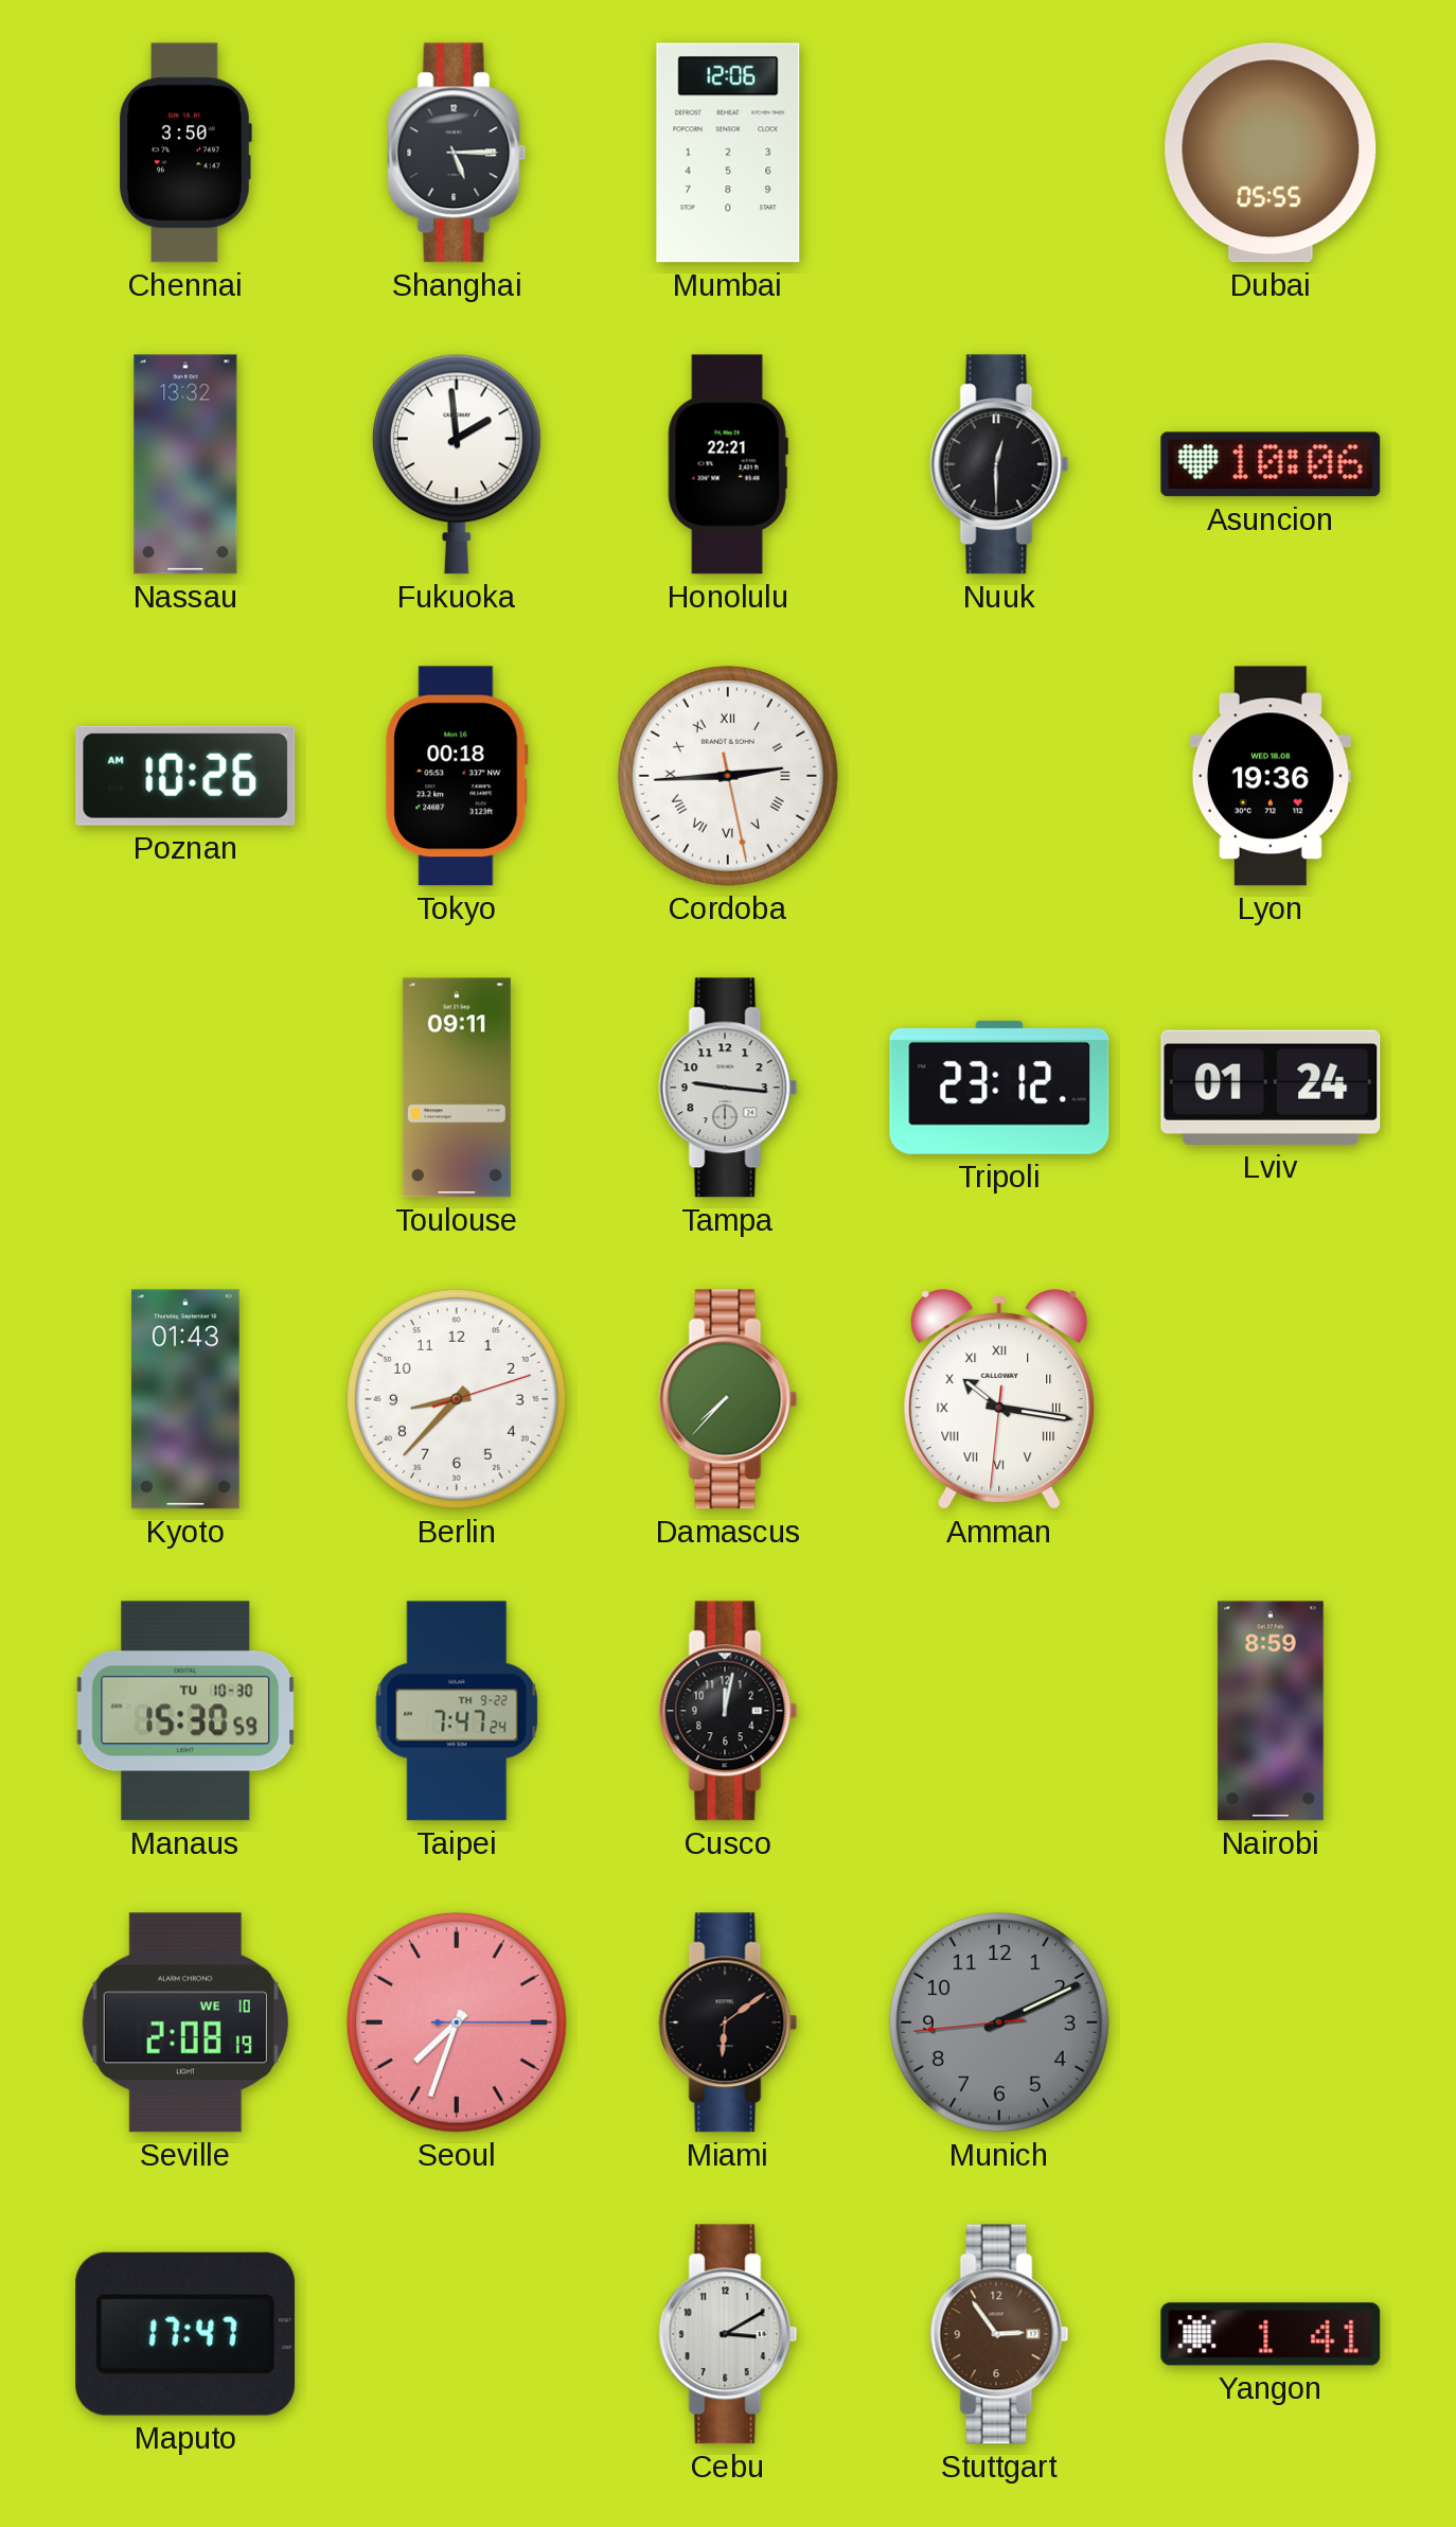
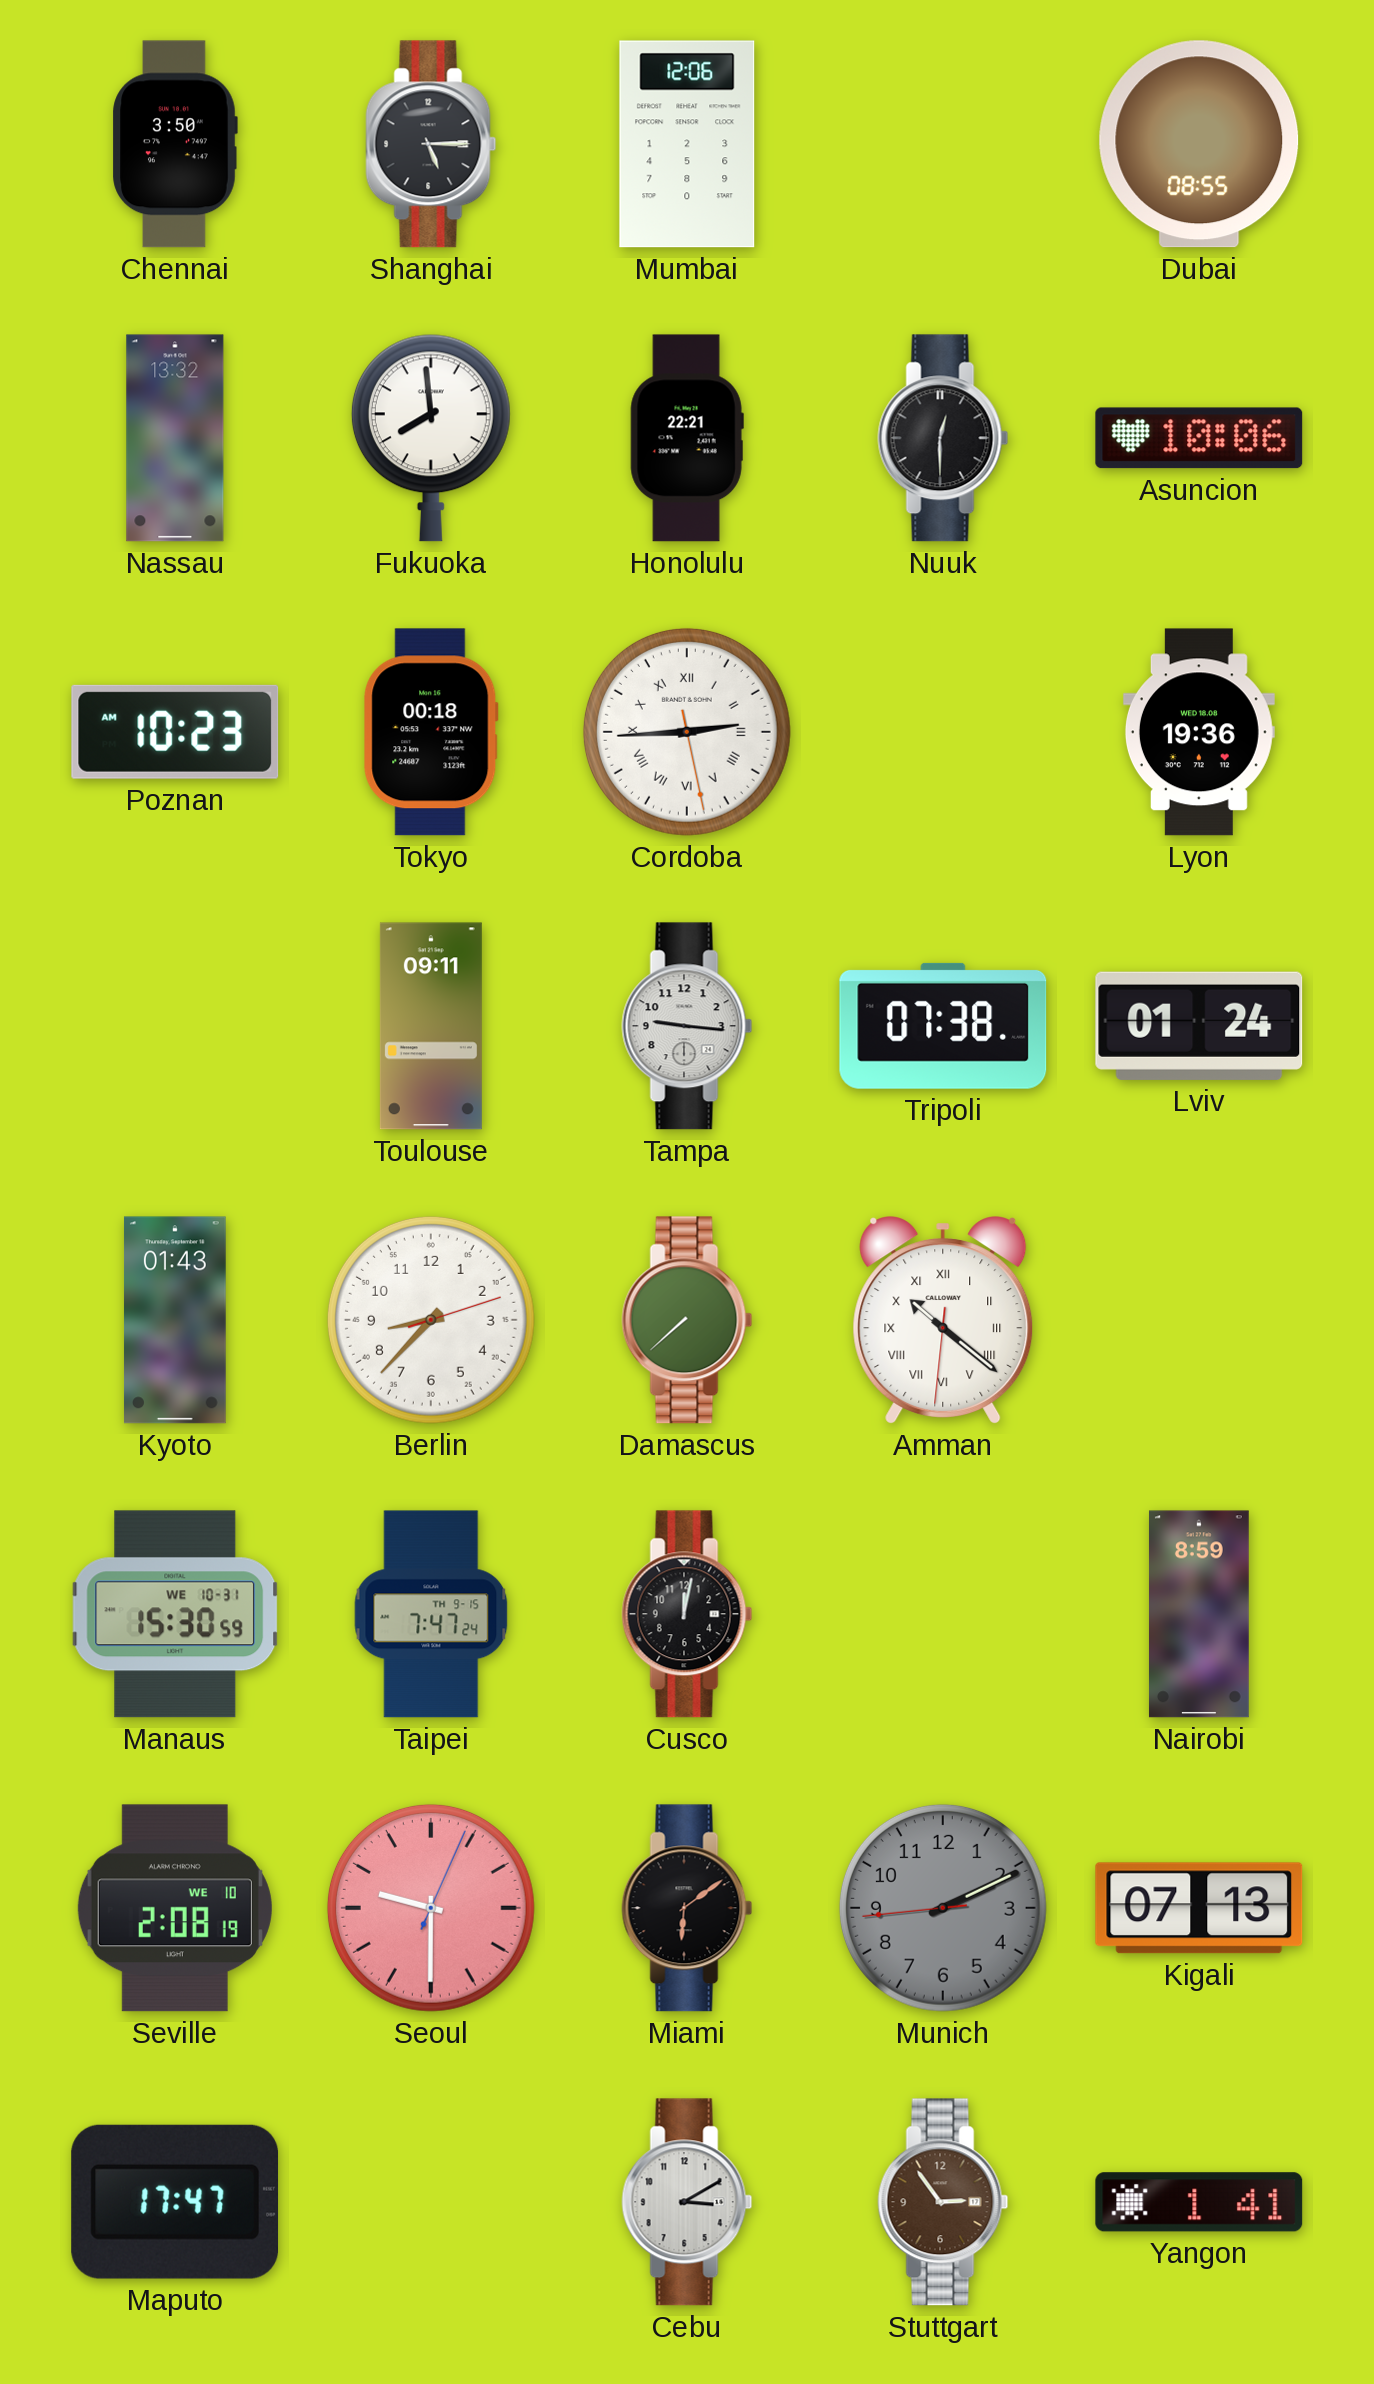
Dubai: 05:55 -> 08:55
Fukuoka: 1:59 -> 7:59
Poznan: 10:26 -> 10:23
Tripoli: 23:12 -> 07:38
Damascus: 7:37 -> 7:38
Amman: 10:16 -> 10:21
Manaus date: TU 10-30 -> WE 10-31
Taipei date: TH 9-22 -> TH 9-15
Seoul: 7:33 -> 9:30
Kigali: none -> 07:13
